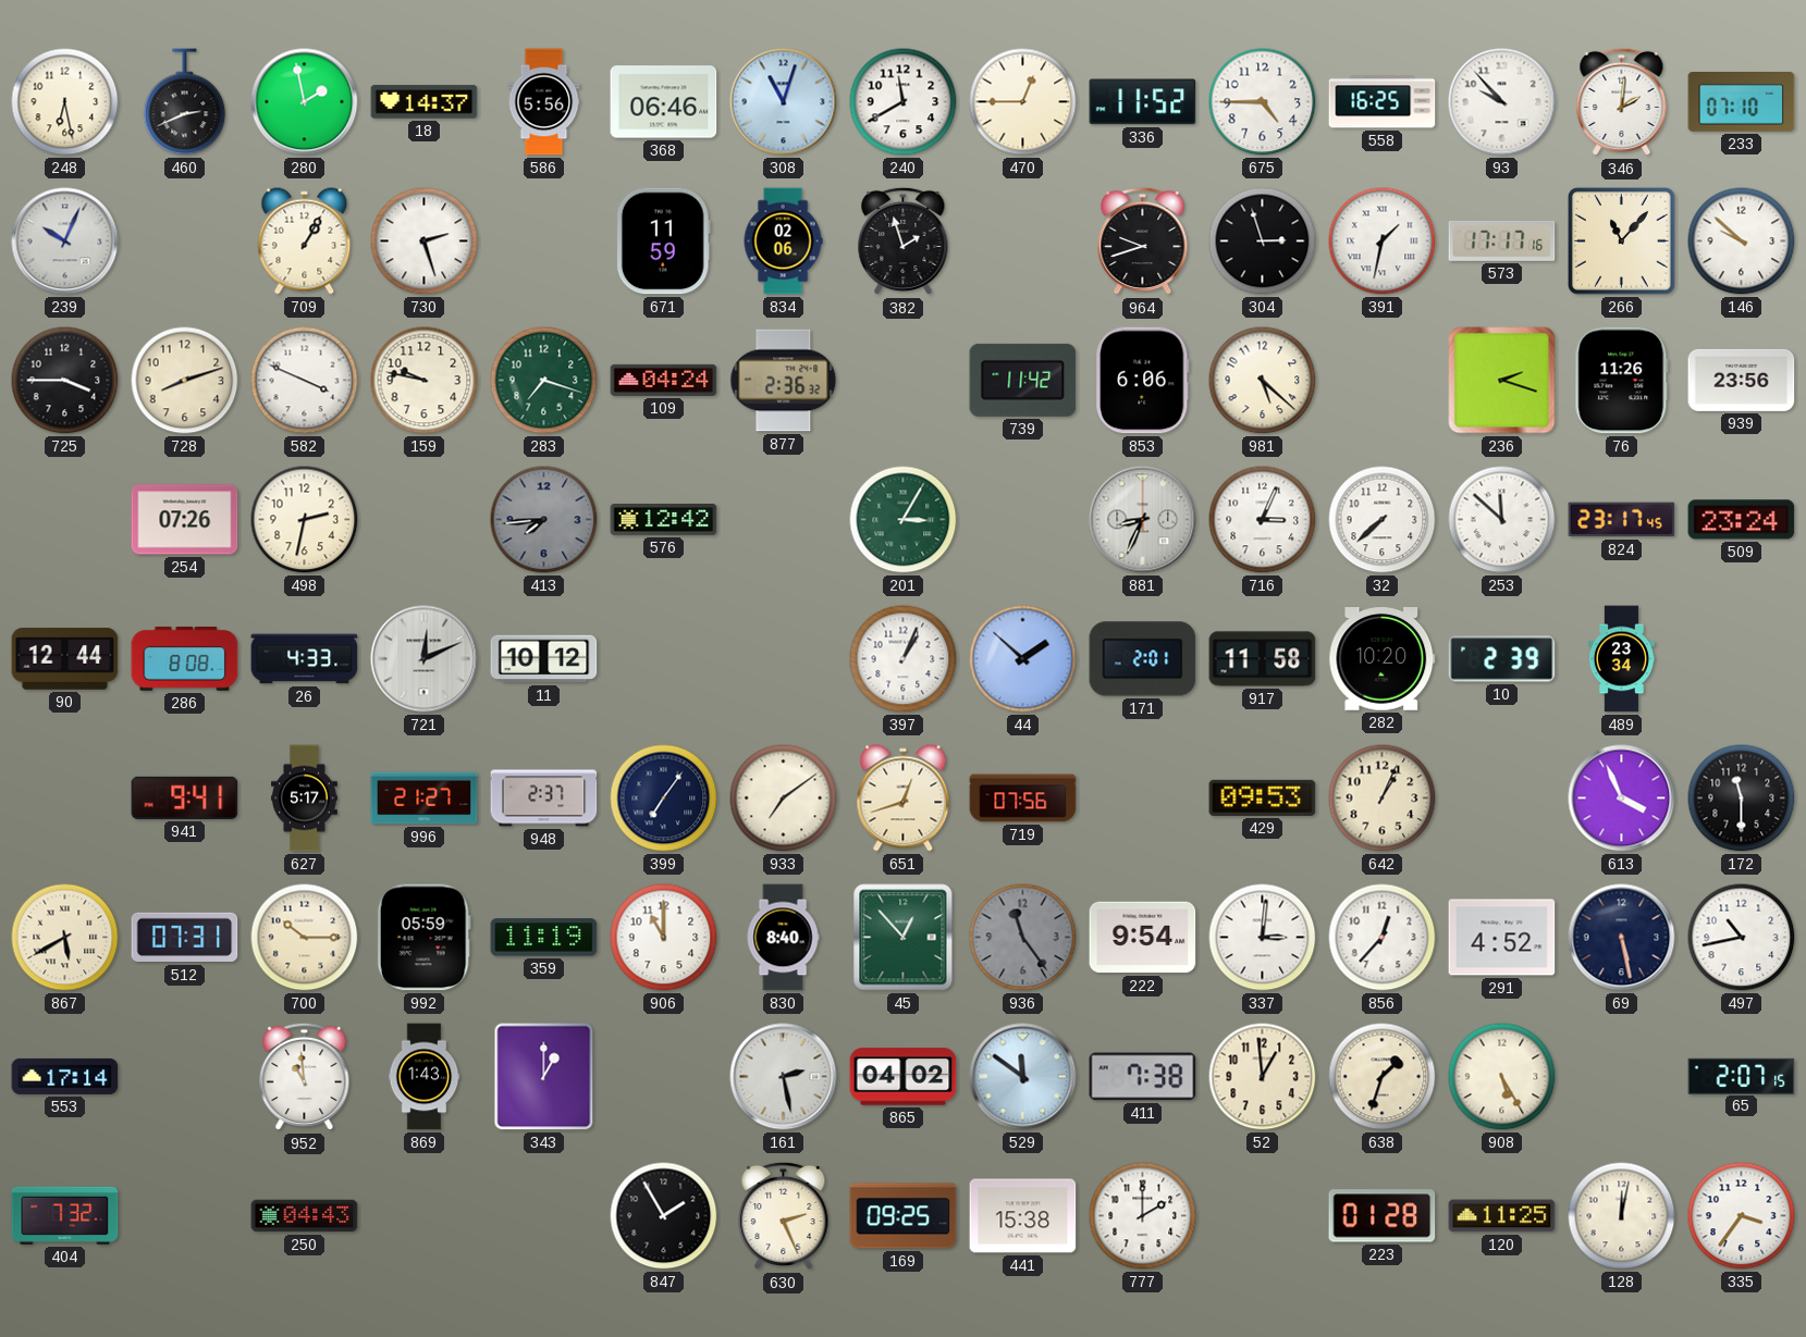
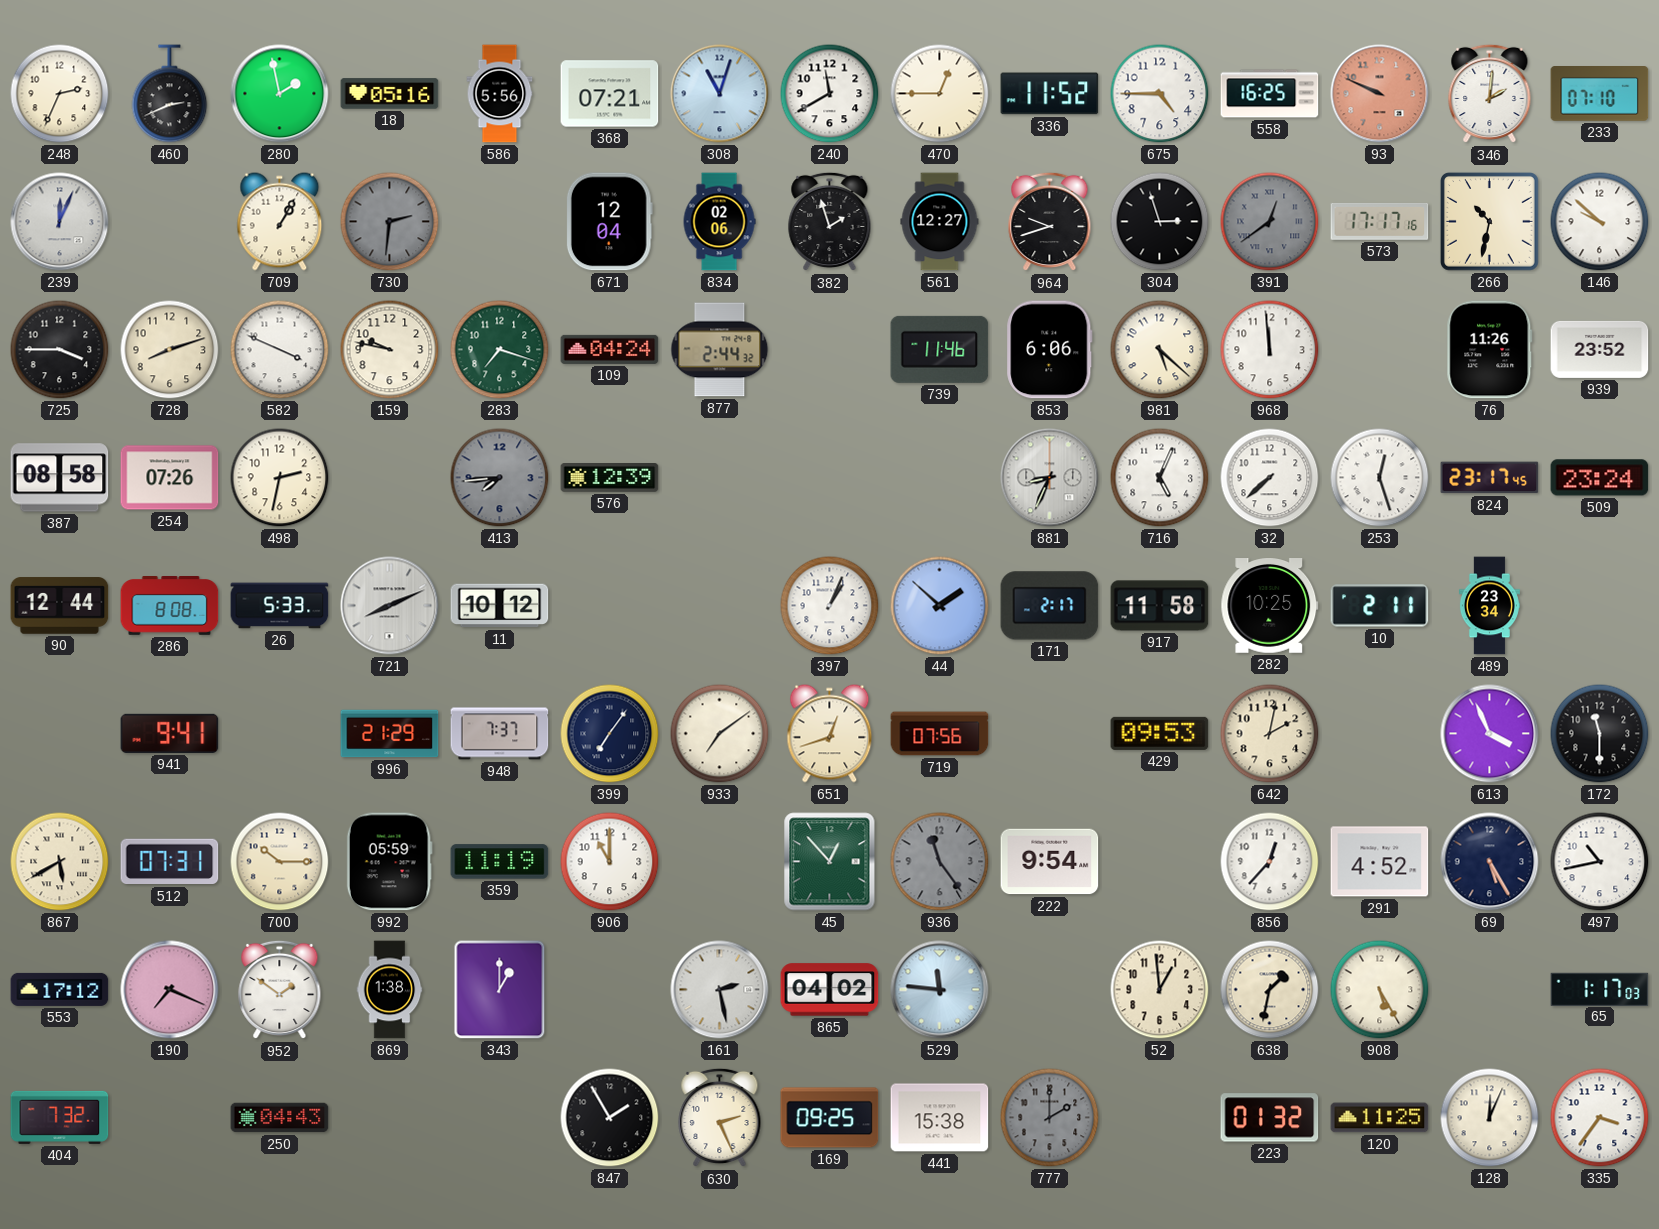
248: 6:28 -> 2:34
18: 14:37 -> 05:16
368: 06:46 -> 07:21
93: 9:53 -> 9:49
93 dial: white -> salmon
239: 10:04 -> 12:04
730: 2:27 -> 2:31
730 dial: white -> grey
671: 11:59 -> 12:04
561: none -> 12:27
391: 1:32 -> 12:39
391 dial: white -> grey
266: 11:07 -> 10:32
877: 2:36 -> 2:44
739: 11:42 -> 11:46
968: none -> 11:59
236: 2:18 -> none
939: 23:56 -> 23:52
387: none -> 08:58
576: 12:42 -> 12:39
201: 3:05 -> none
716: 3:04 -> 5:04
253: 11:52 -> 12:27
26: 4:33 -> 5:33
721: 12:11 -> 8:11
171: 2:01 -> 2:17
282: 10:20 -> 10:25
10: 2:39 -> 2:11
627: 5:17 -> none
996: 21:27 -> 21:29
948: 2:37 -> 7:37
642: 1:04 -> 2:02
830: 8:40 -> none
337: 3:01 -> none
69: 5:28 -> 5:25
553: 17:14 -> 17:12
190: none -> 7:19
952: 10:59 -> 1:51
869: 1:43 -> 1:38
529: 11:51 -> 11:46
411: 7:38 -> none
638: 1:33 -> 1:32
65: 2:07 -> 1:17
777 dial: white -> grey
223: 01:28 -> 01:32
128: 12:02 -> 12:04
